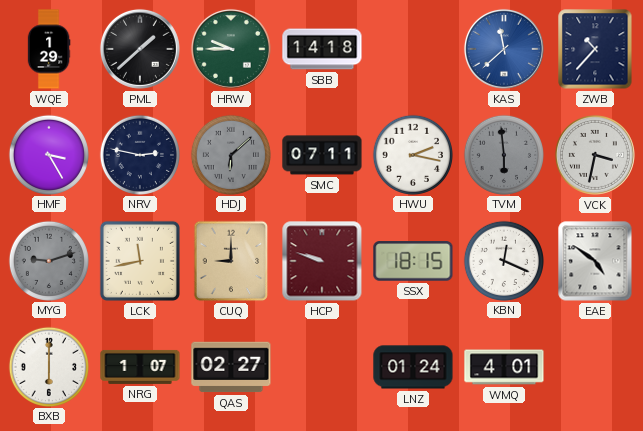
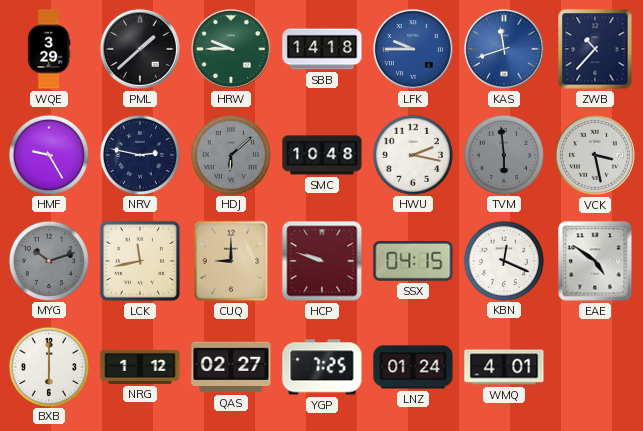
WQE: 1:29 -> 3:29
LFK: none -> 9:45
KAS: 11:38 -> 11:42
HMF: 3:25 -> 9:25
SMC: 07:11 -> 10:48
VCK: 3:32 -> 3:28
MYG: 9:12 -> 10:12
SSX: 18:15 -> 04:15
NRG: 1:07 -> 1:12
YGP: none -> 7:25
